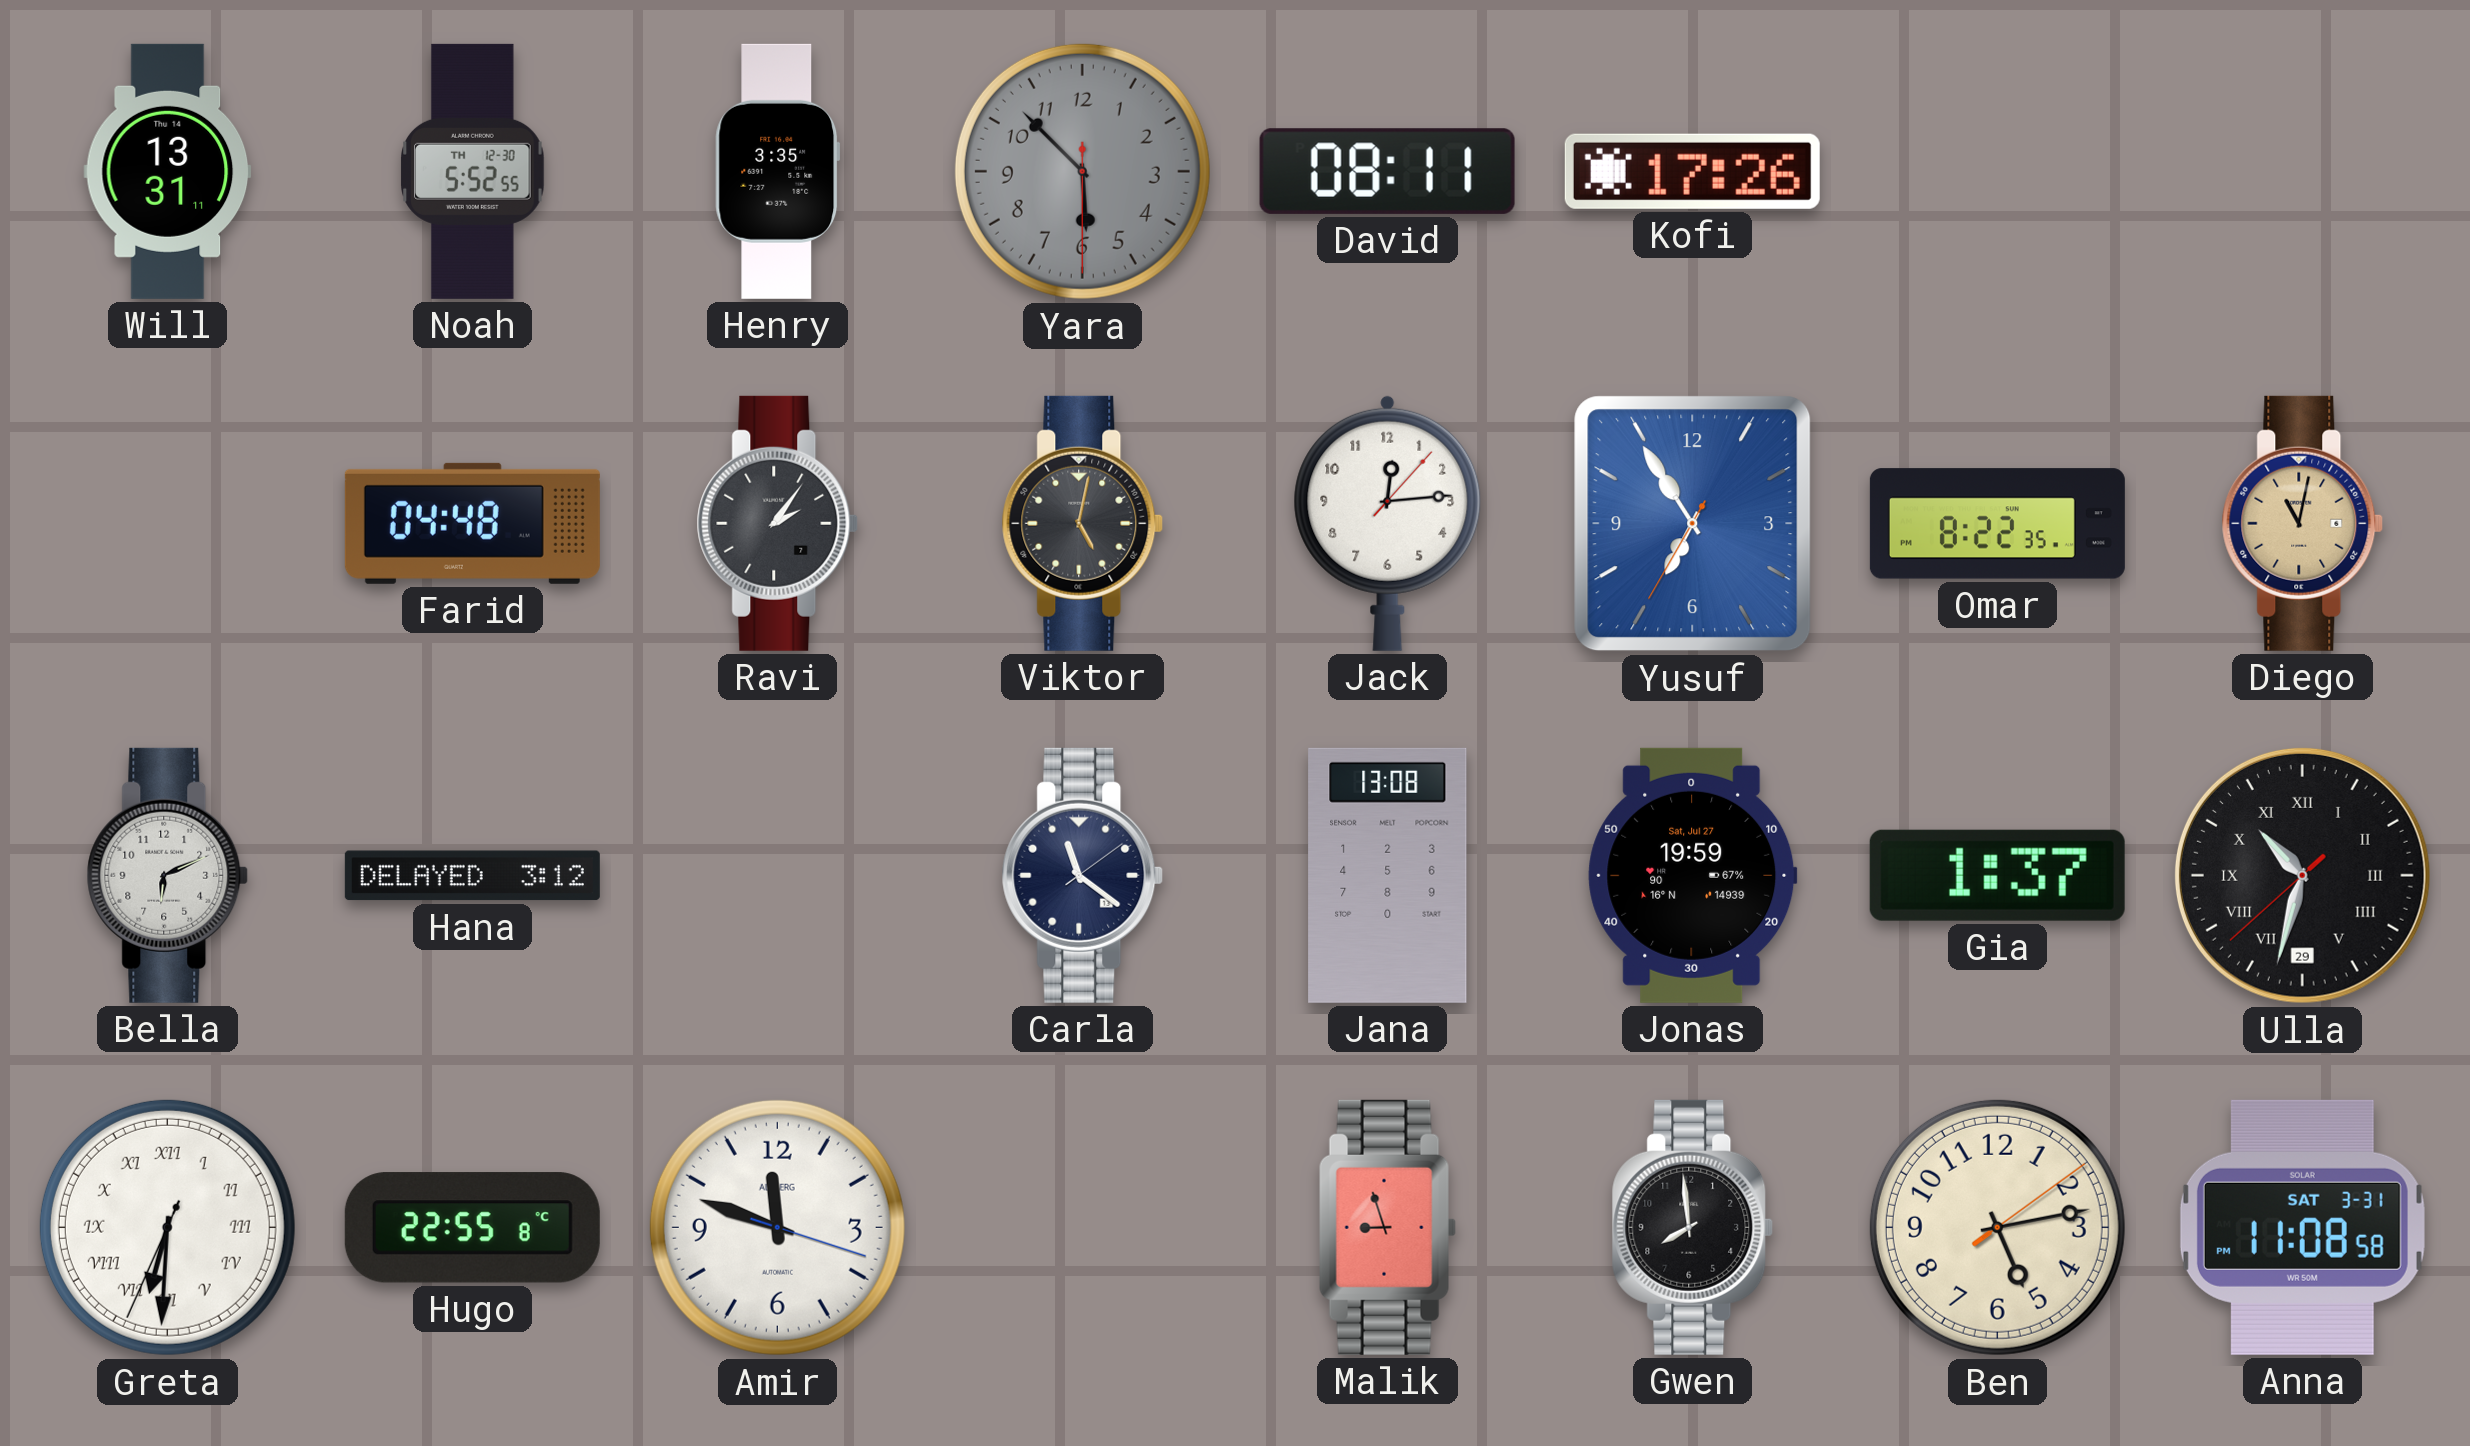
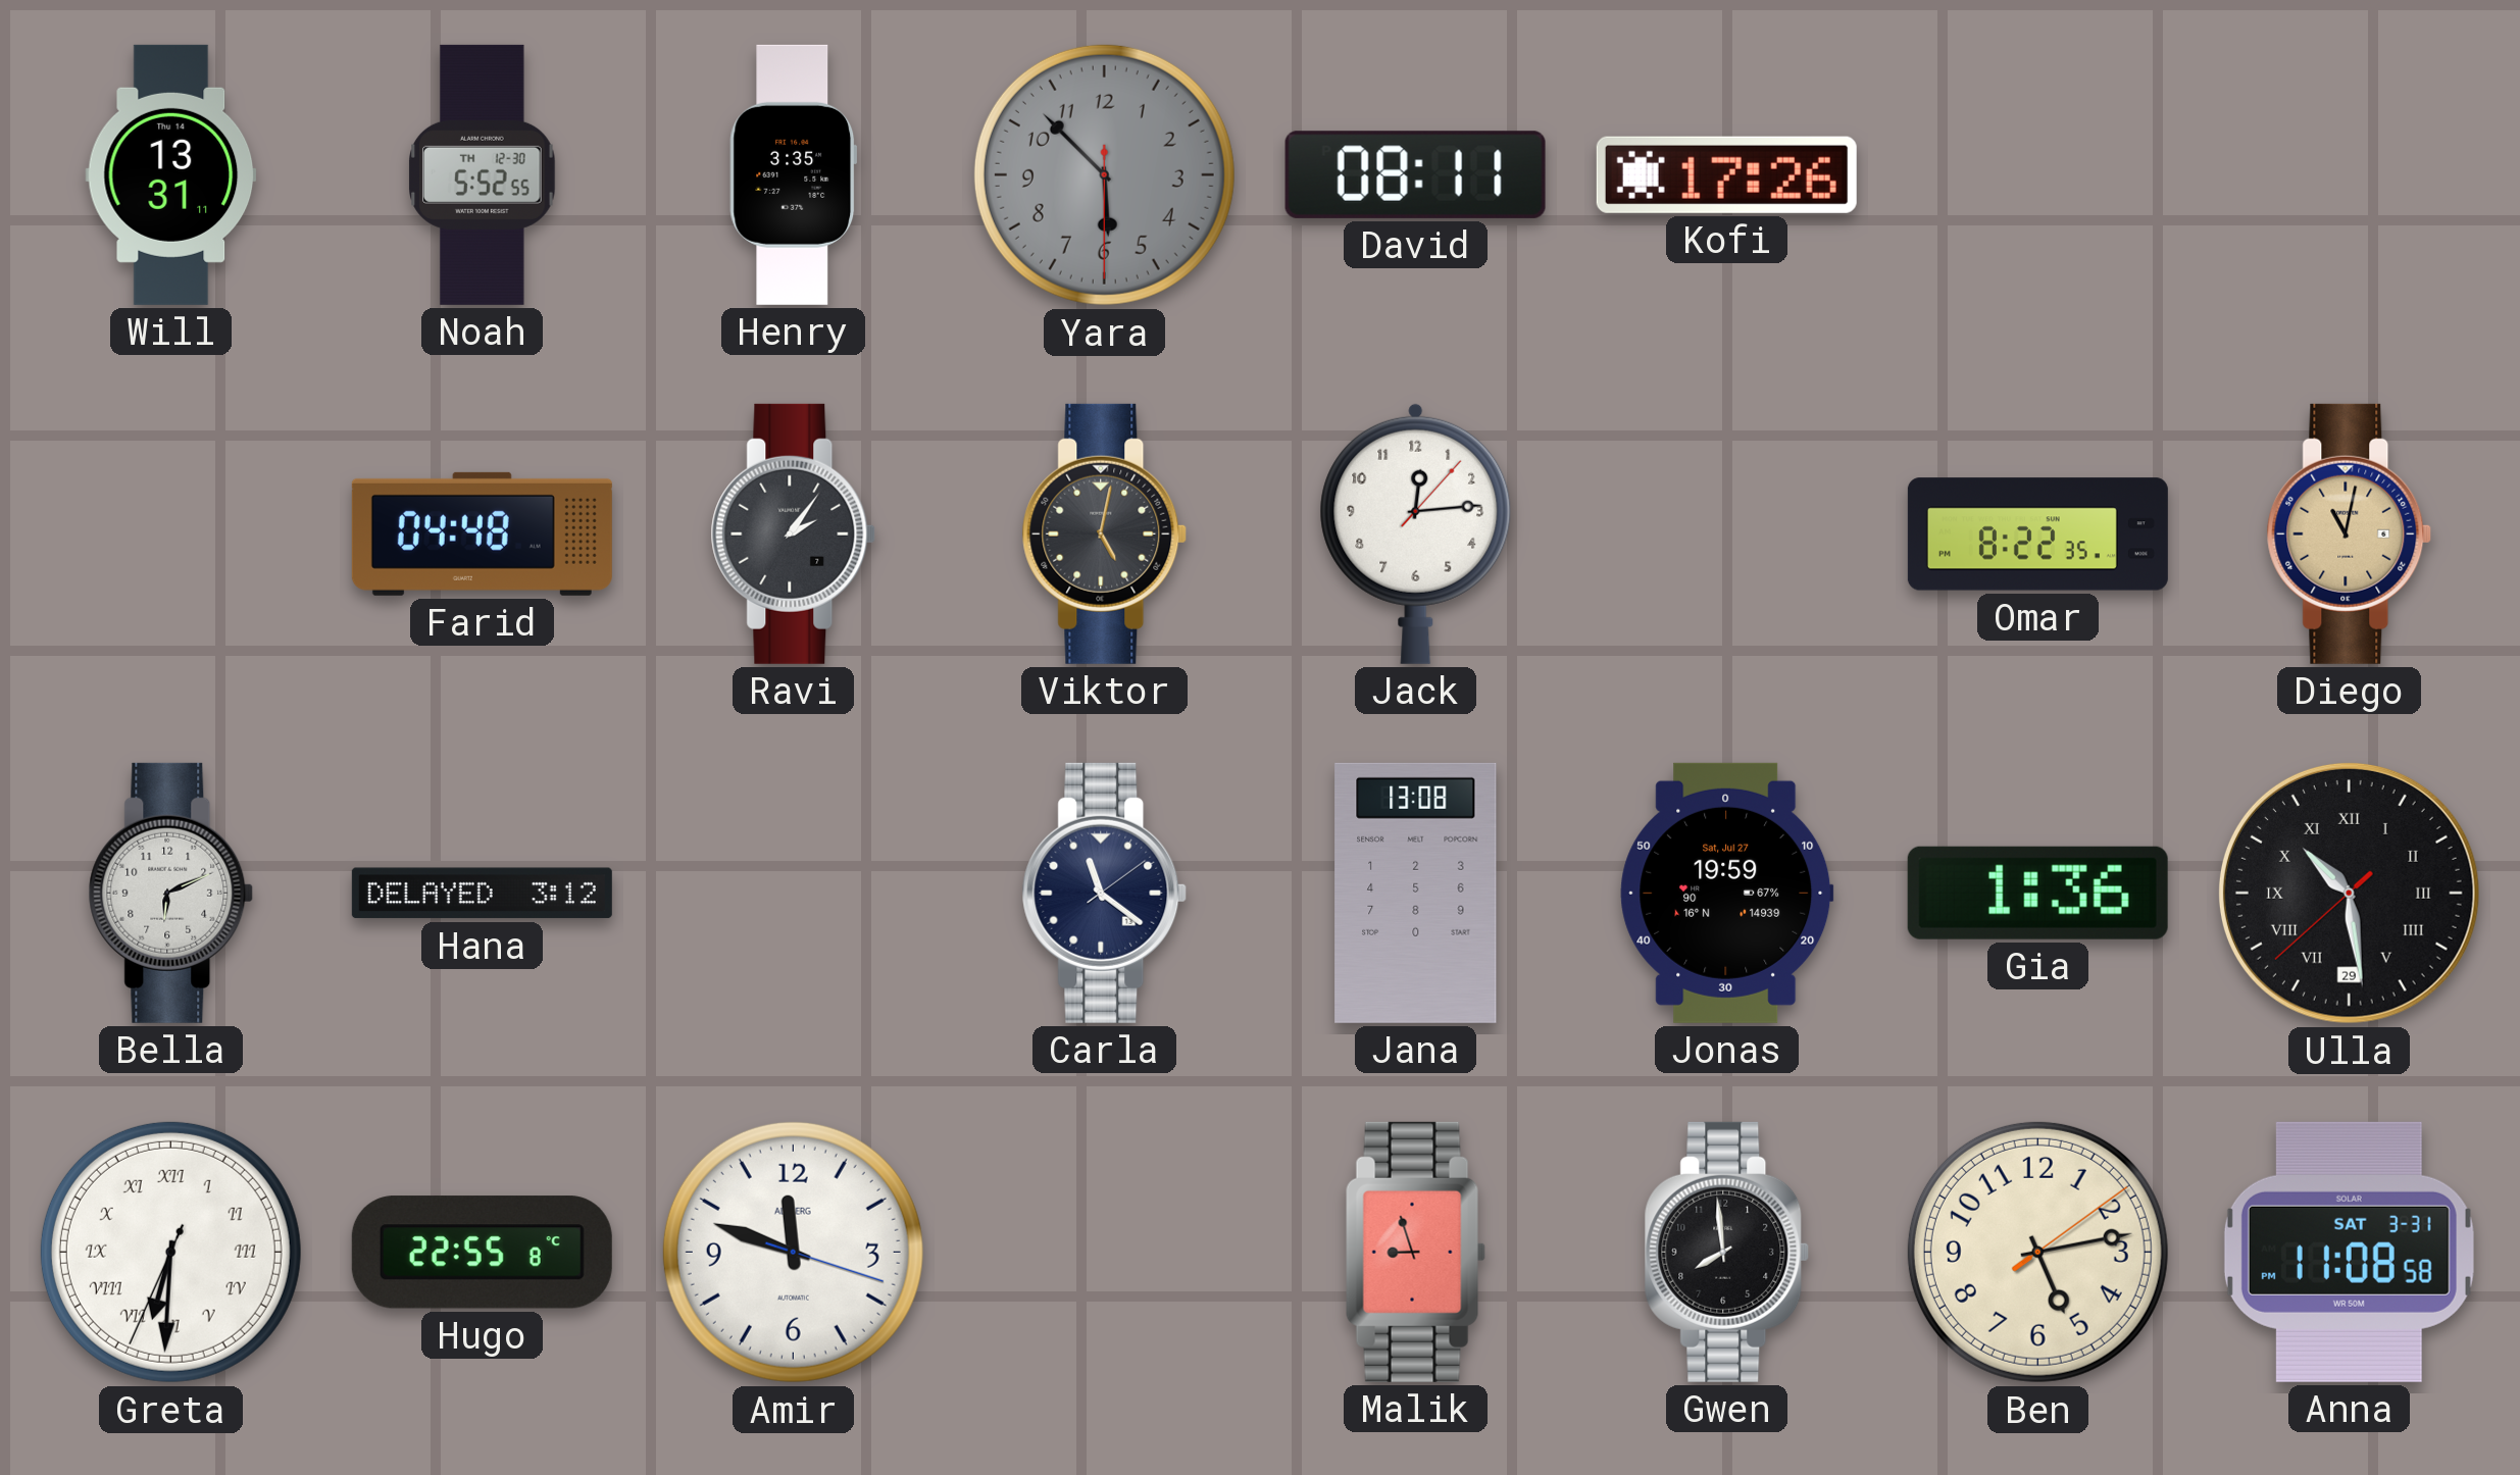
Yusuf: 6:54 -> none
Gia: 1:37 -> 1:36
Ulla: 10:32 -> 10:28
